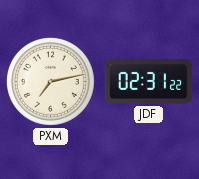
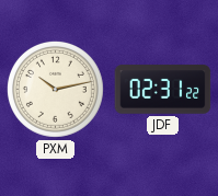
PXM: 7:13 -> 10:13
